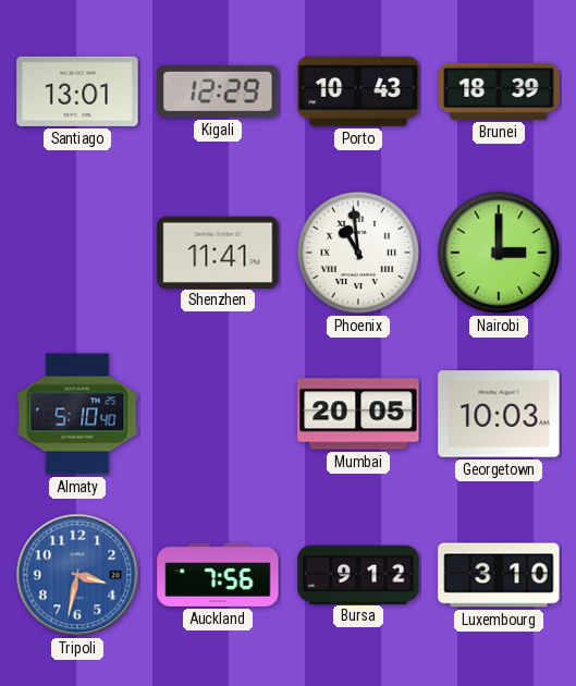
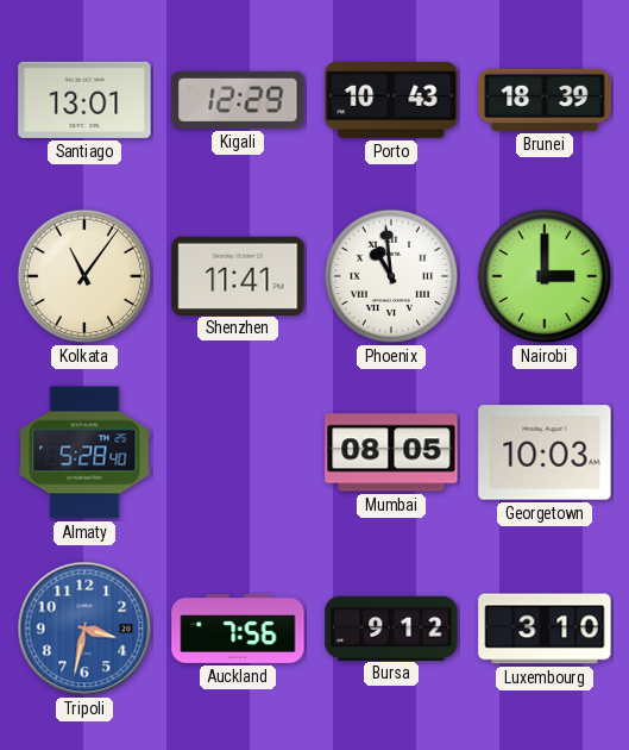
Kolkata: none -> 11:06
Almaty: 5:10 -> 5:28
Mumbai: 20:05 -> 08:05
